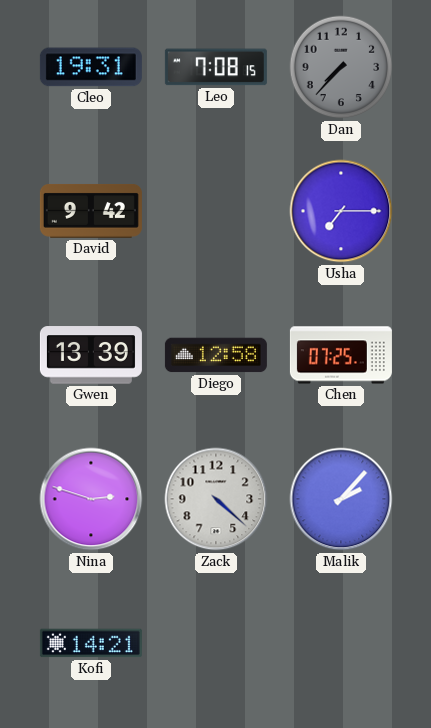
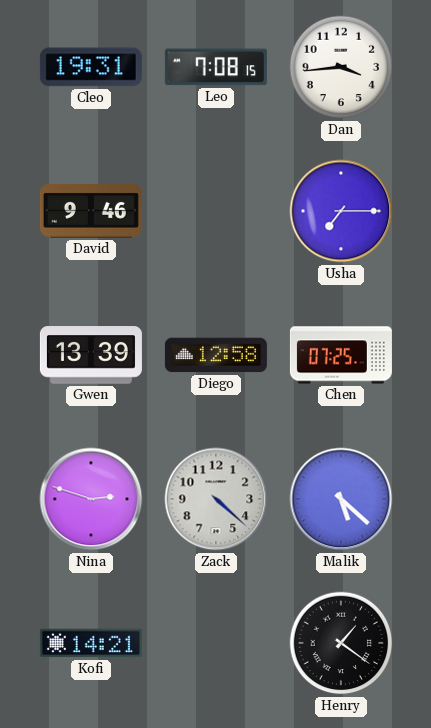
Dan: 7:37 -> 3:44
Dan dial: grey -> white
David: 9:42 -> 9:46
Malik: 2:07 -> 5:22
Henry: none -> 1:21
